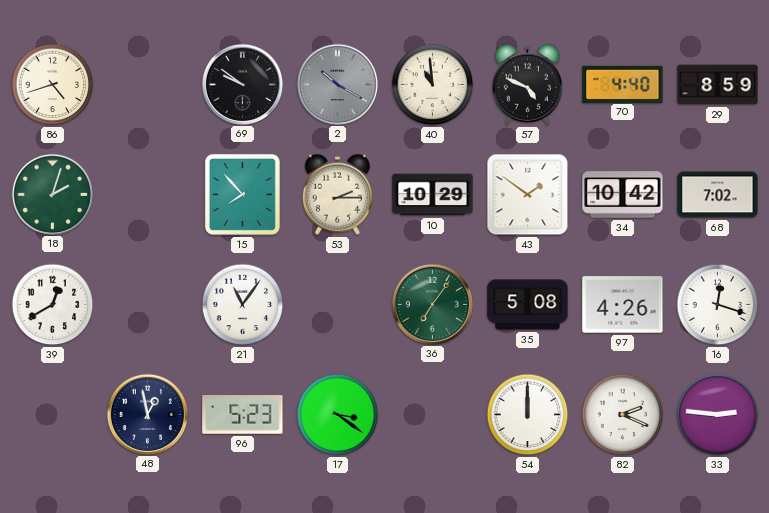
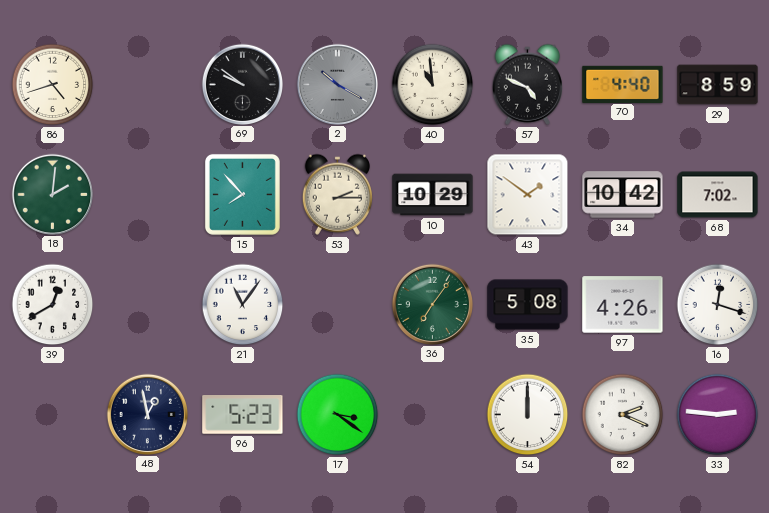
18: 2:03 -> 2:01
